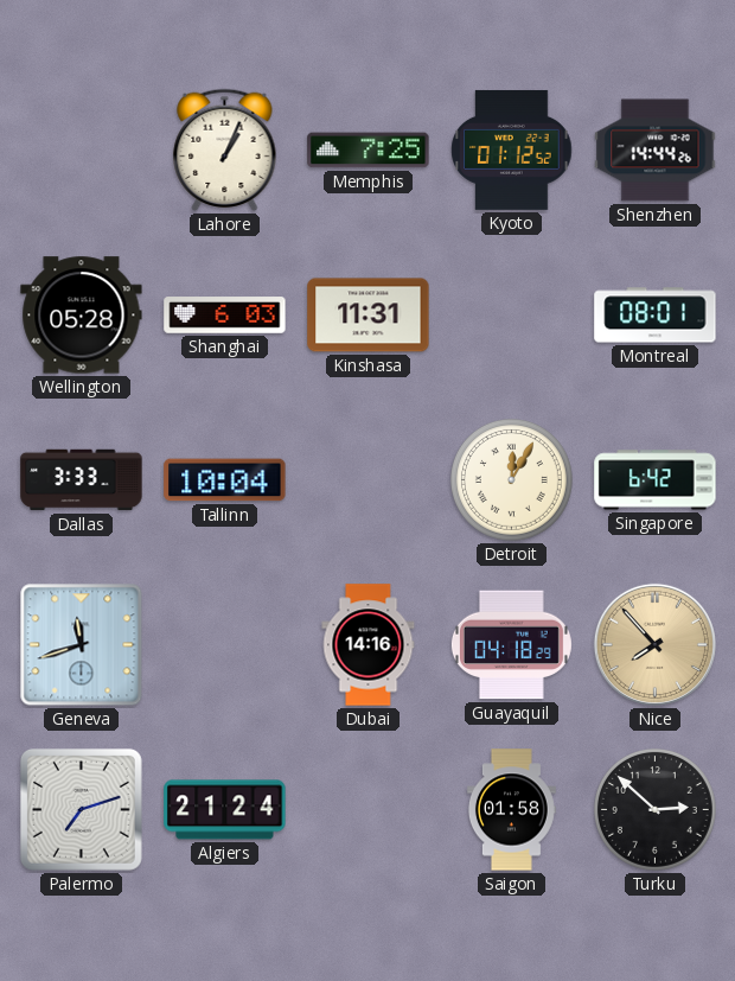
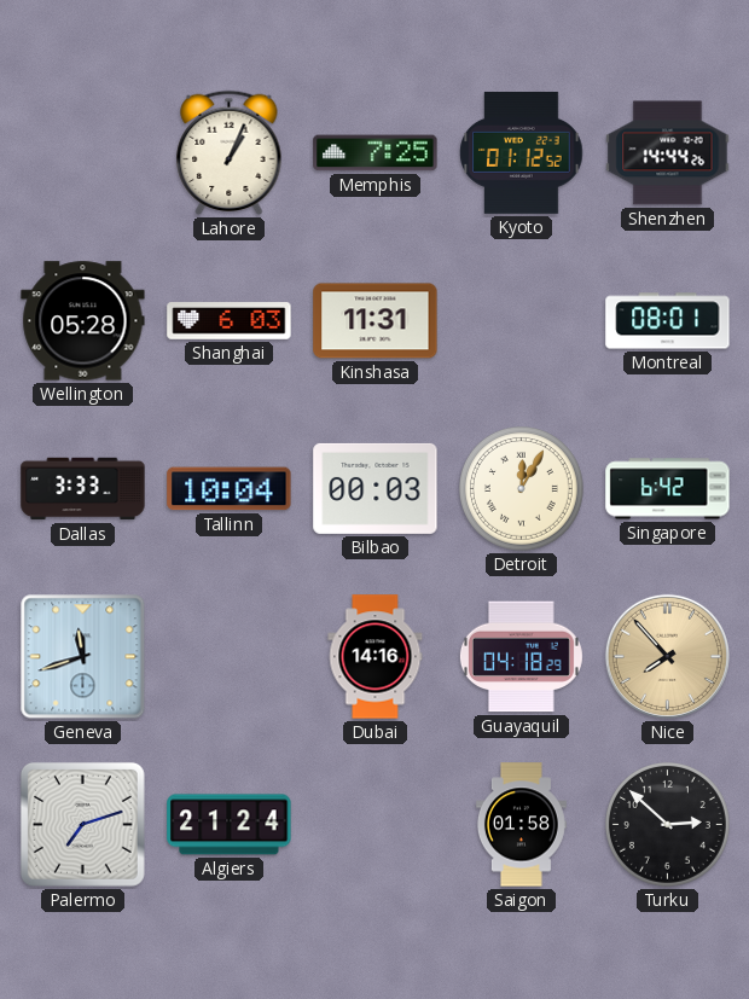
Bilbao: none -> 00:03
